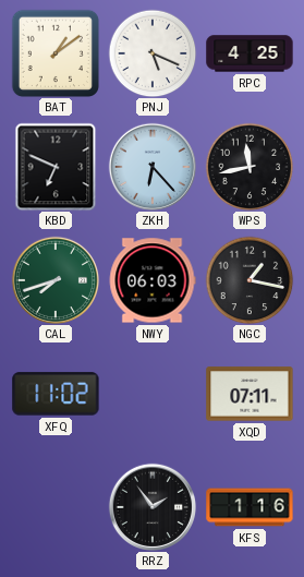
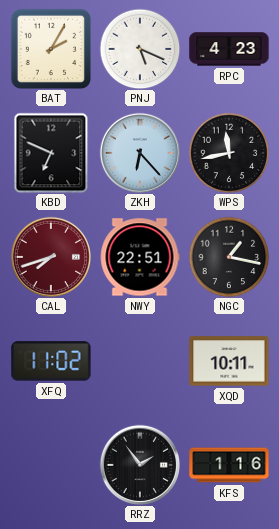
BAT: 1:09 -> 2:05
RPC: 4:25 -> 4:23
CAL dial: green -> burgundy
NWY: 06:03 -> 22:51
XQD: 07:11 -> 10:11
